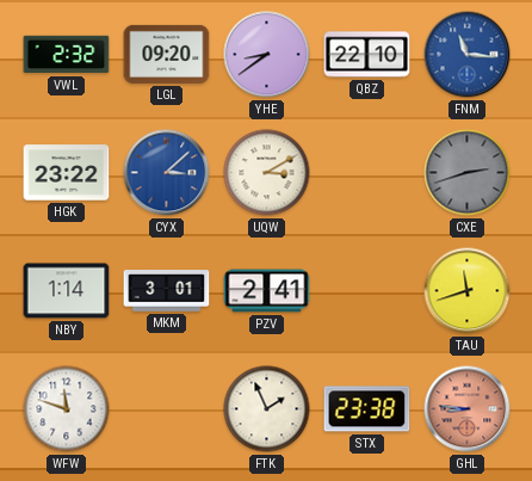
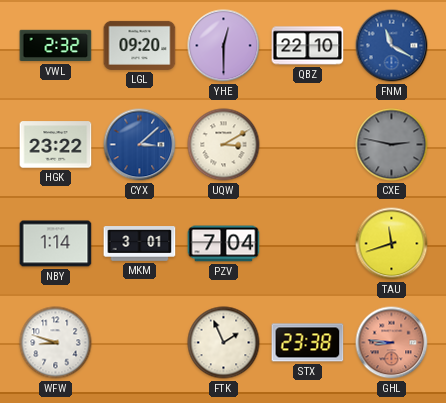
YHE: 8:39 -> 12:30
FNM: 11:16 -> 11:20
CXE: 2:42 -> 2:47
PZV: 2:41 -> 7:04
WFW: 11:48 -> 8:48
